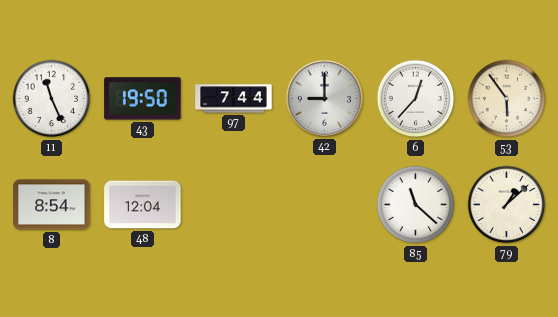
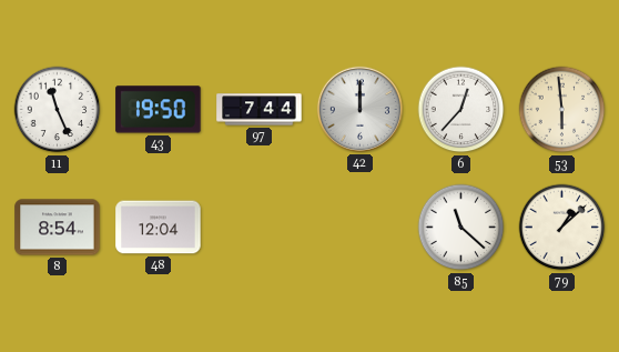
42: 9:00 -> 12:00
53: 5:54 -> 5:59
